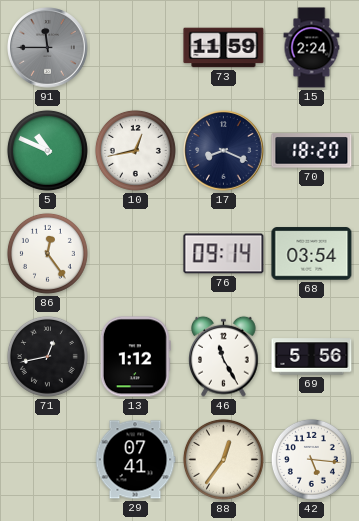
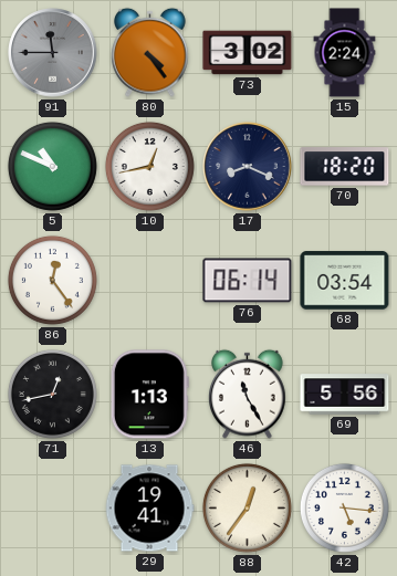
80: none -> 4:24
73: 11:59 -> 3:02
76: 09:14 -> 06:14
13: 1:12 -> 1:13
29: 07:41 -> 19:41
